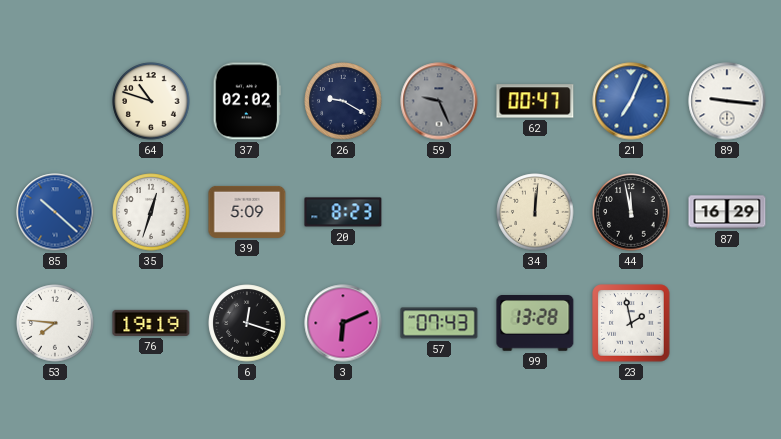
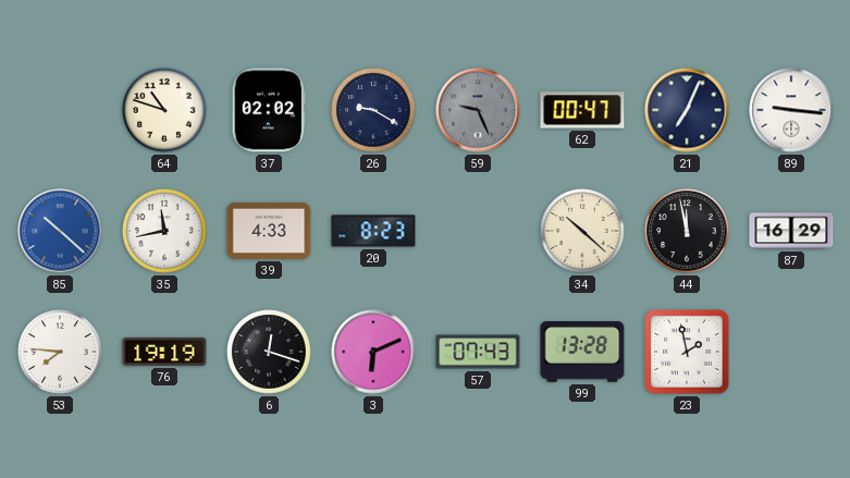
21 dial: blue -> navy
35: 12:33 -> 11:43
39: 5:09 -> 4:33
34: 12:01 -> 10:22
